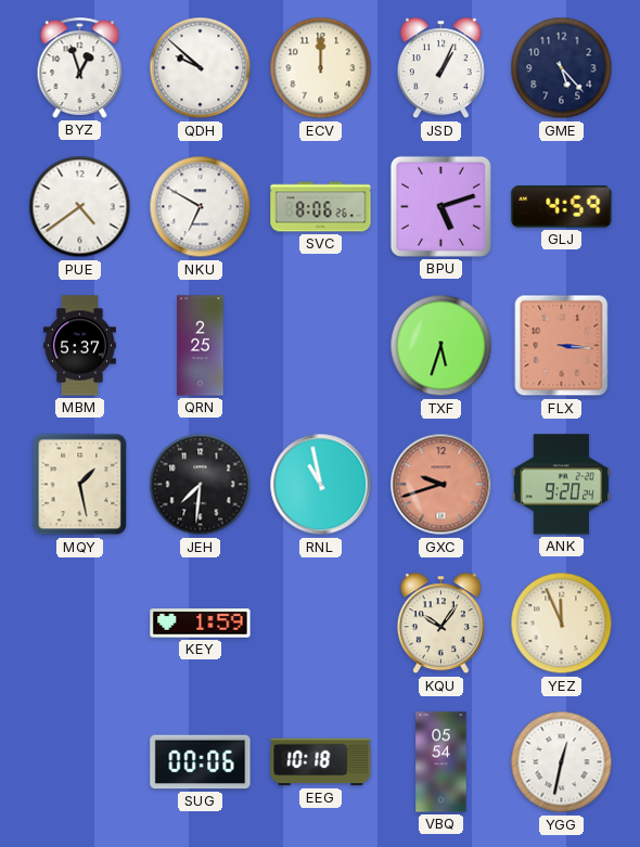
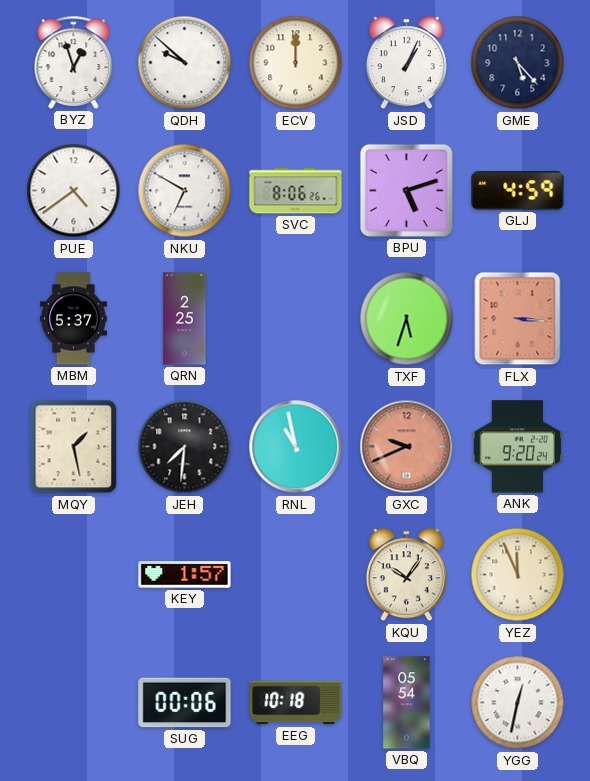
GXC: 9:42 -> 9:41
KEY: 1:59 -> 1:57
